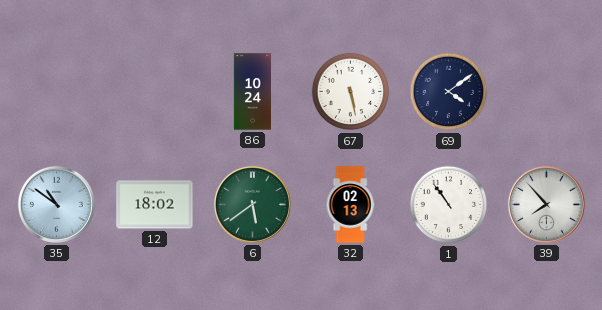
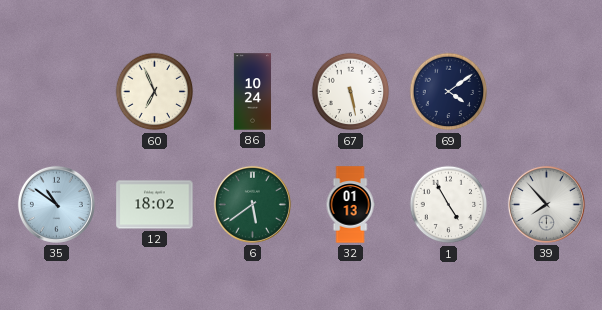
60: none -> 6:56
32: 02:13 -> 01:13
1: 10:54 -> 4:55
